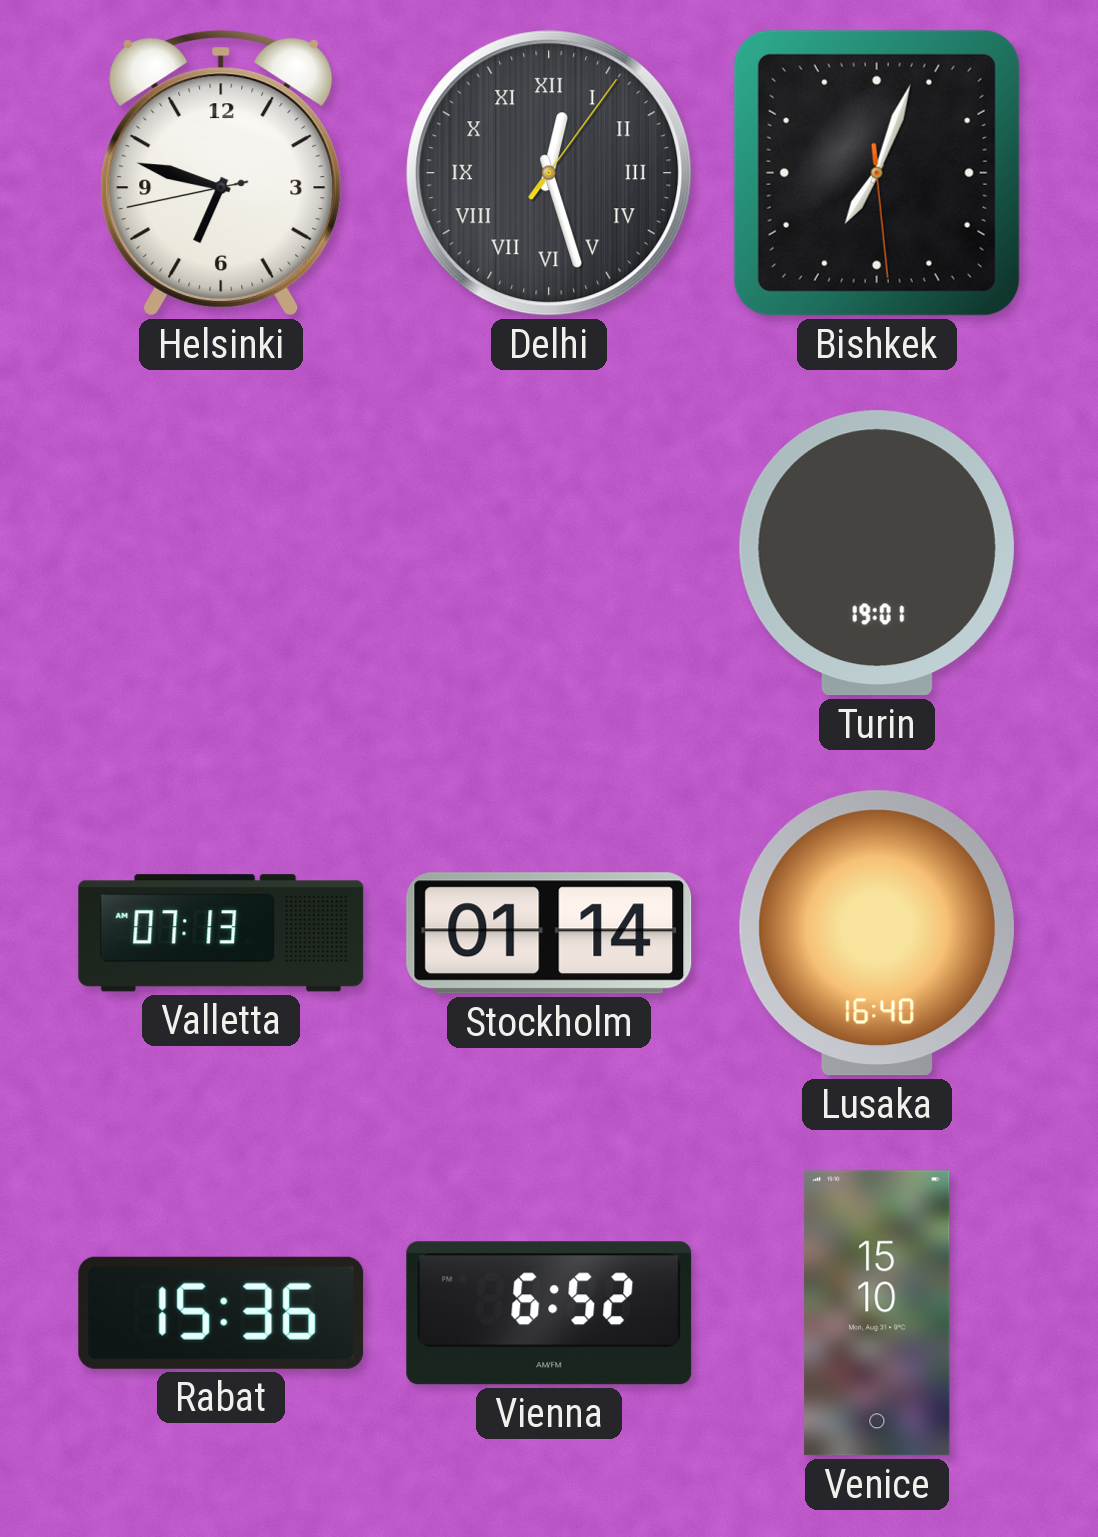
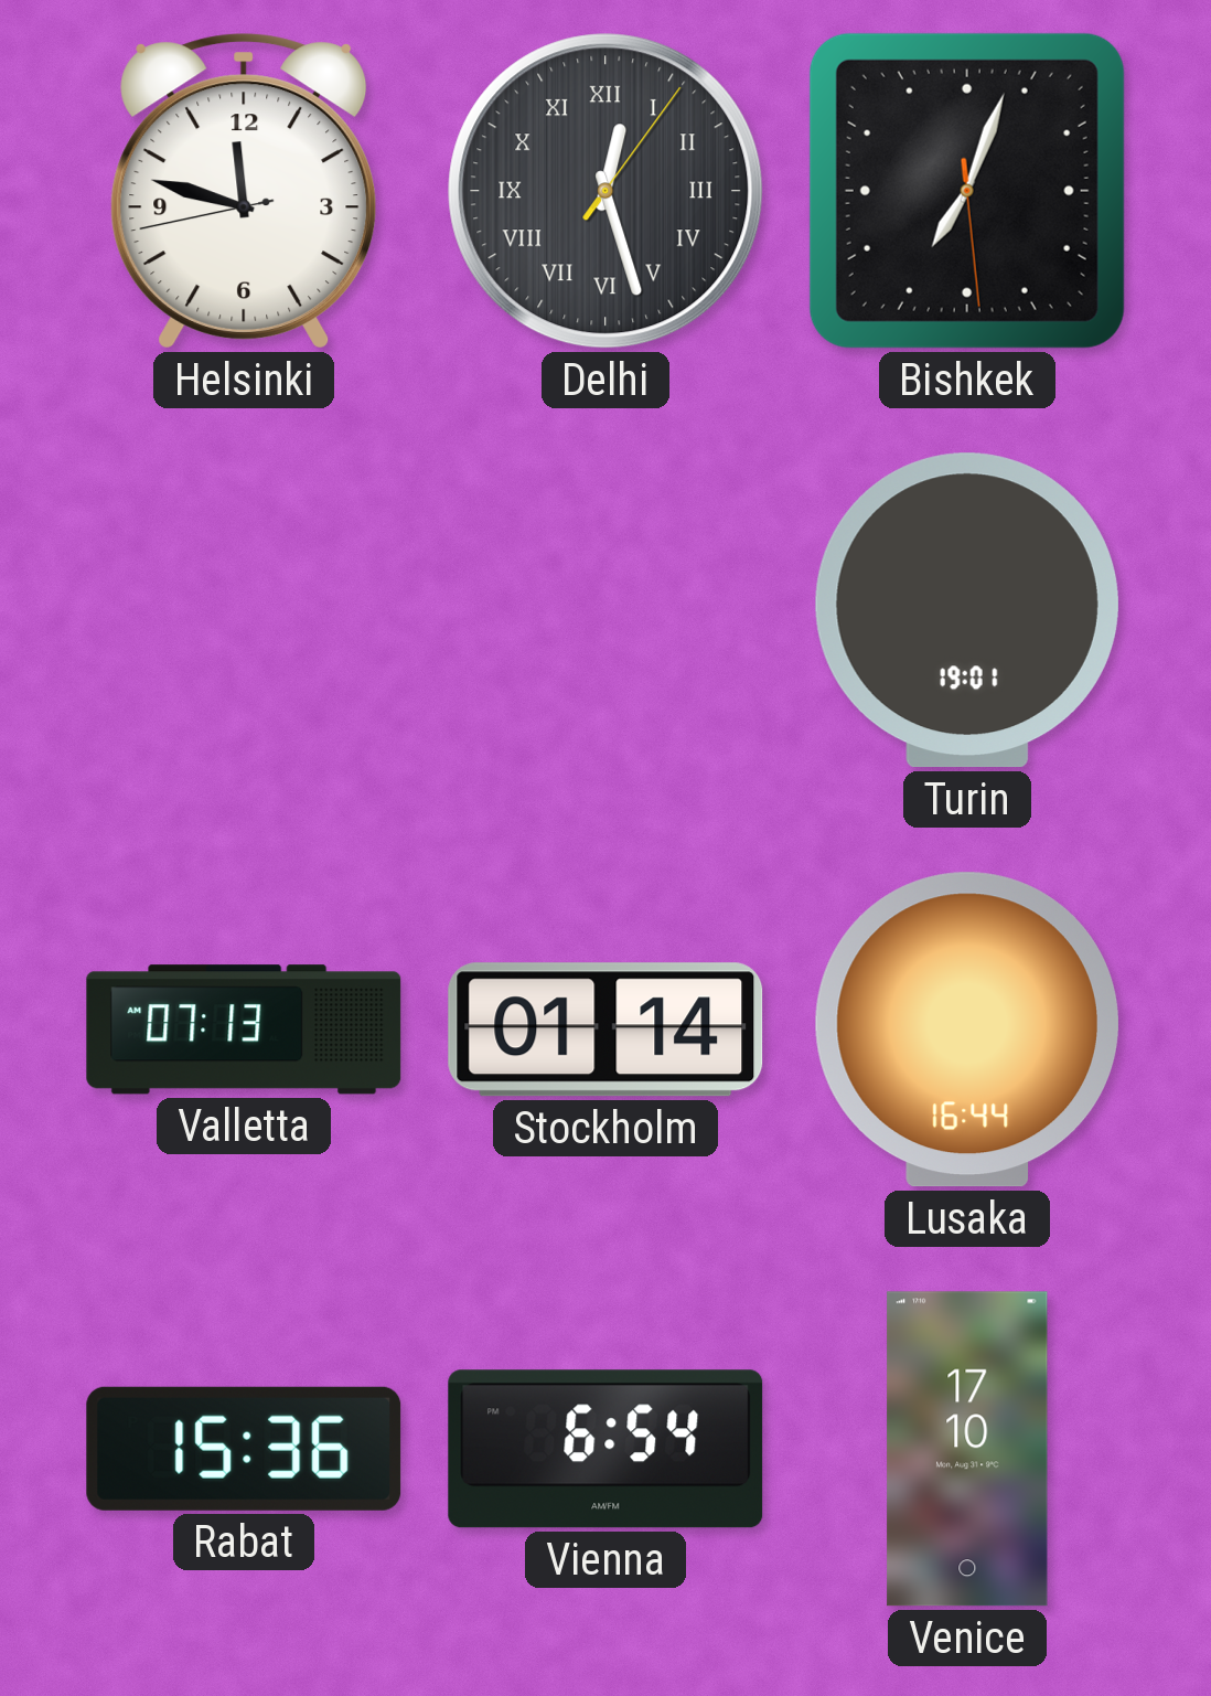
Helsinki: 6:47 -> 11:47
Lusaka: 16:40 -> 16:44
Vienna: 6:52 -> 6:54
Venice: 15:10 -> 17:10
